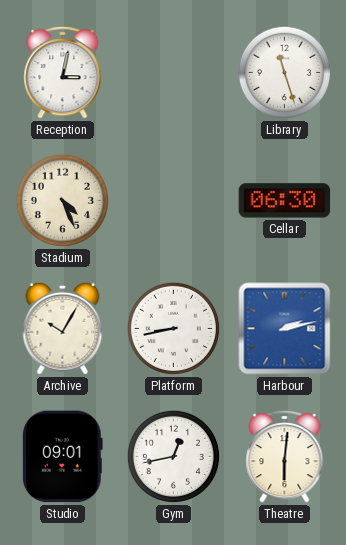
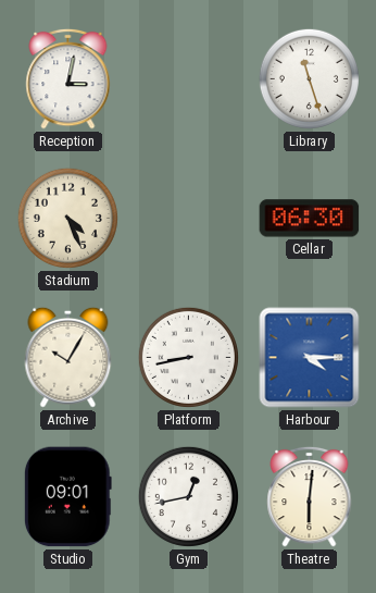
Harbour: 2:13 -> 4:15
